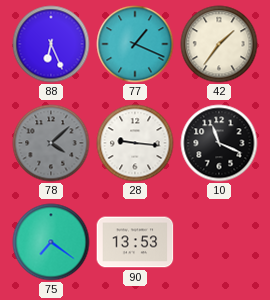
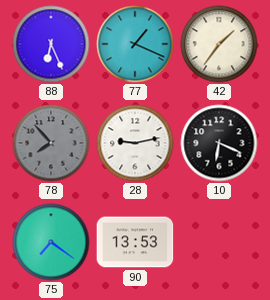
78: 4:08 -> 7:53
28: 9:16 -> 9:13
10: 11:19 -> 6:19
